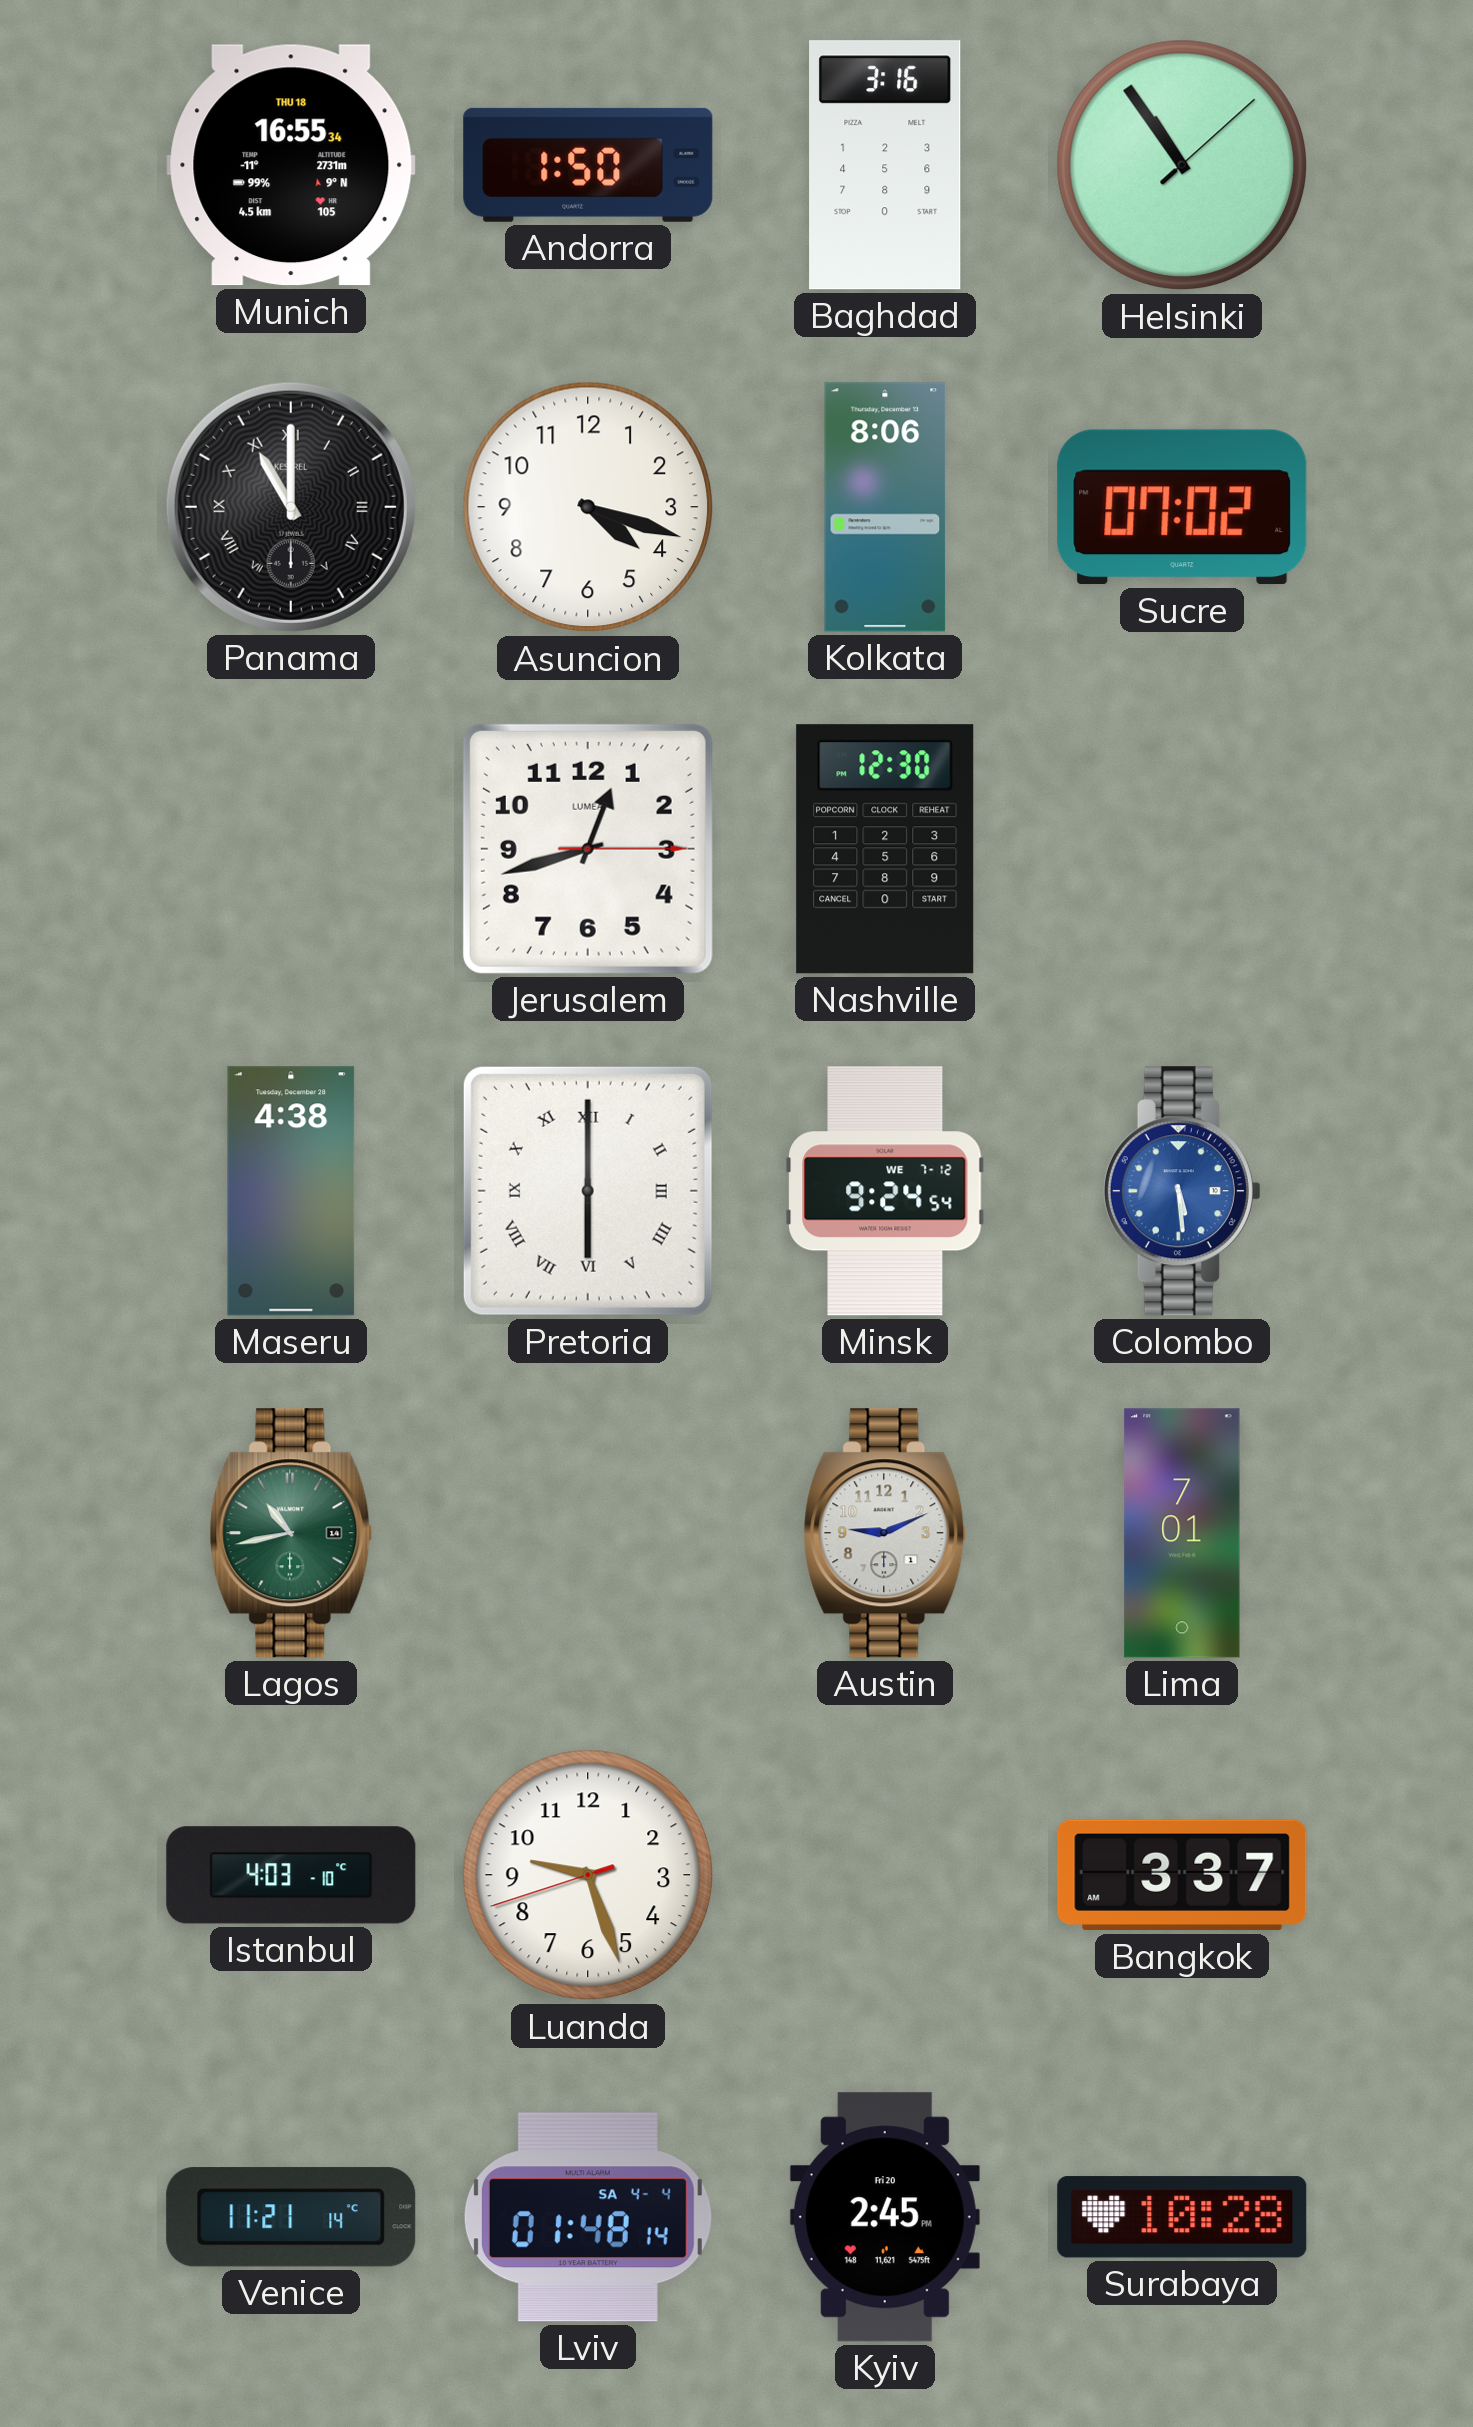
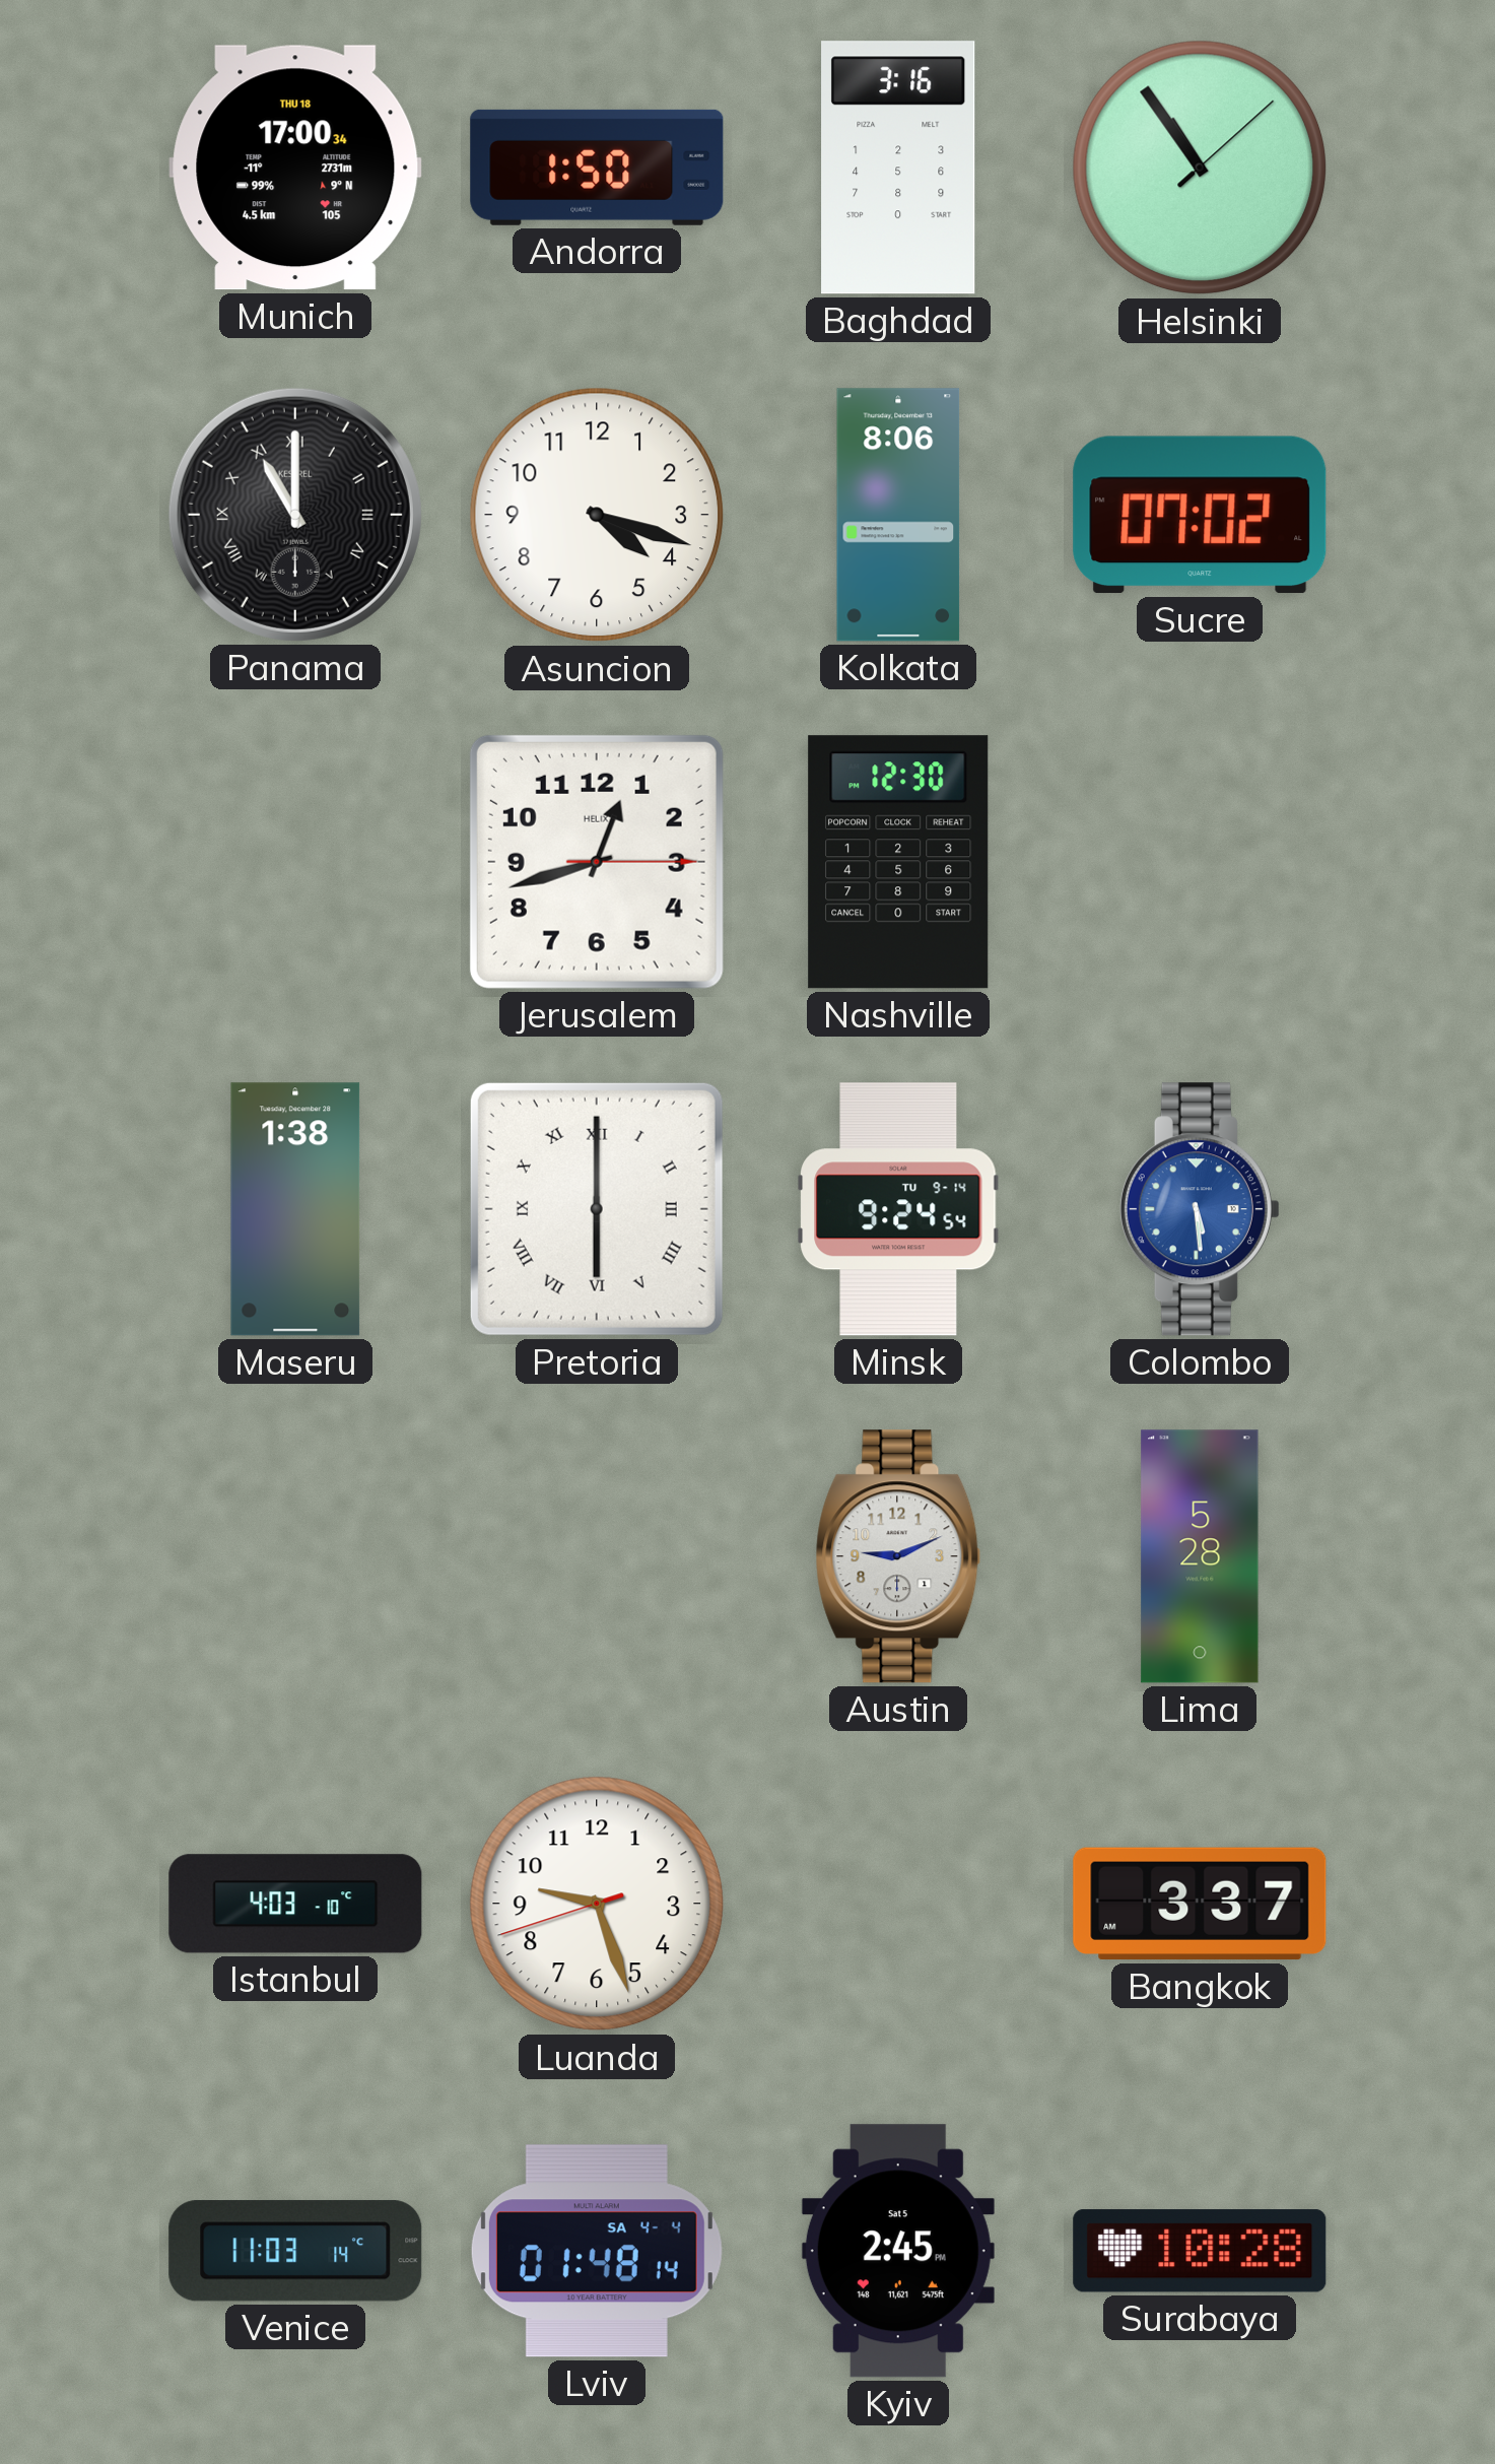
Munich: 16:55 -> 17:00
Jerusalem brand: LUMEA -> HELIX
Maseru: 4:38 -> 1:38
Minsk date: WE 7-12 -> TU 9-14
Lagos: 10:43 -> none
Lima: 7:01 -> 5:28
Venice: 11:21 -> 11:03
Kyiv date: Fri 20 -> Sat 5
